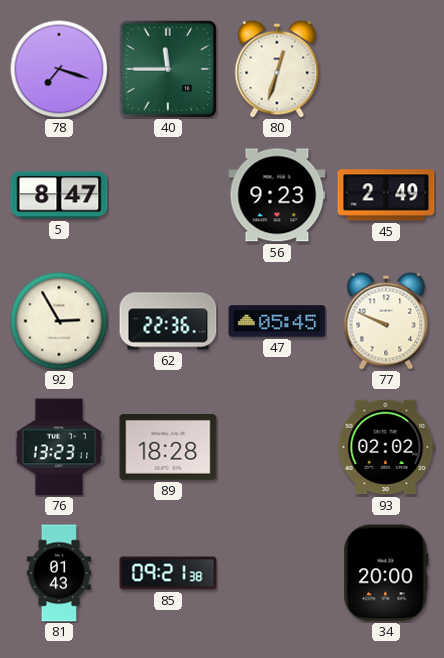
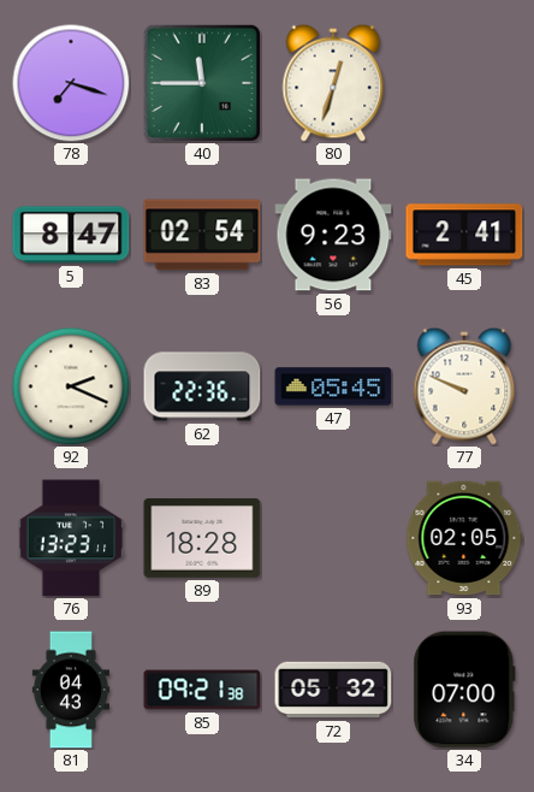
83: none -> 02:54
45: 2:49 -> 2:41
92: 2:55 -> 2:19
93: 02:02 -> 02:05
81: 01:43 -> 04:43
72: none -> 05:32
34: 20:00 -> 07:00
